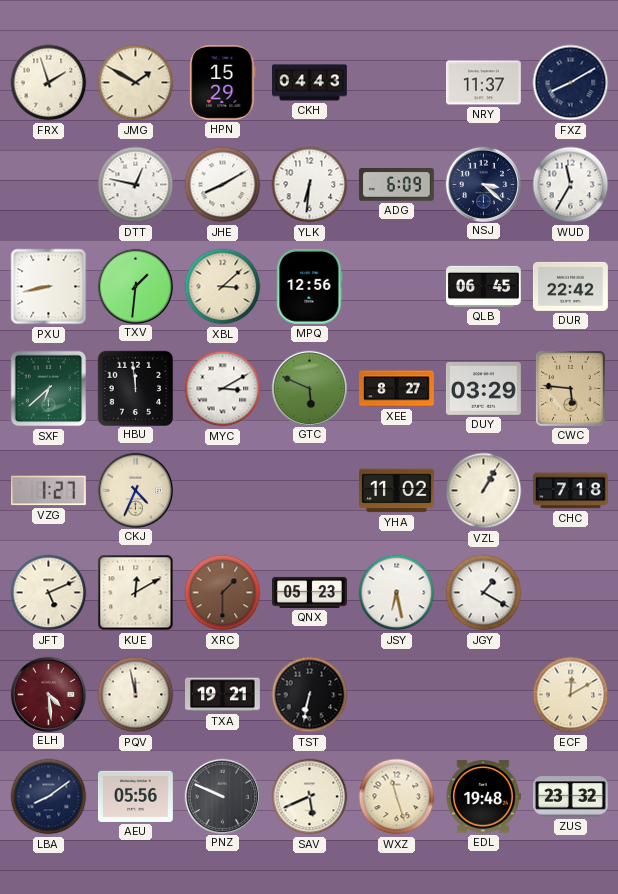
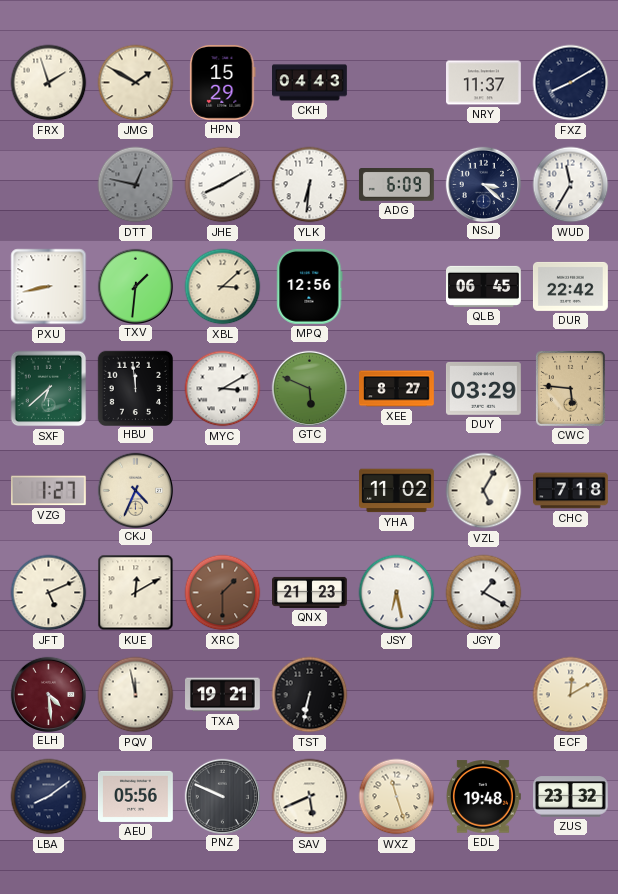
DTT dial: white -> grey
VZL: 1:05 -> 5:05
QNX: 05:23 -> 21:23
